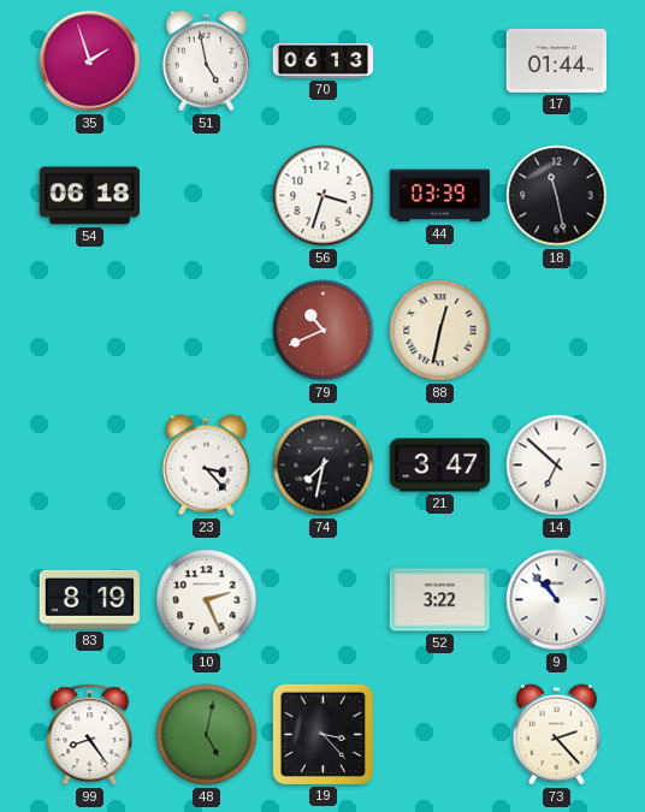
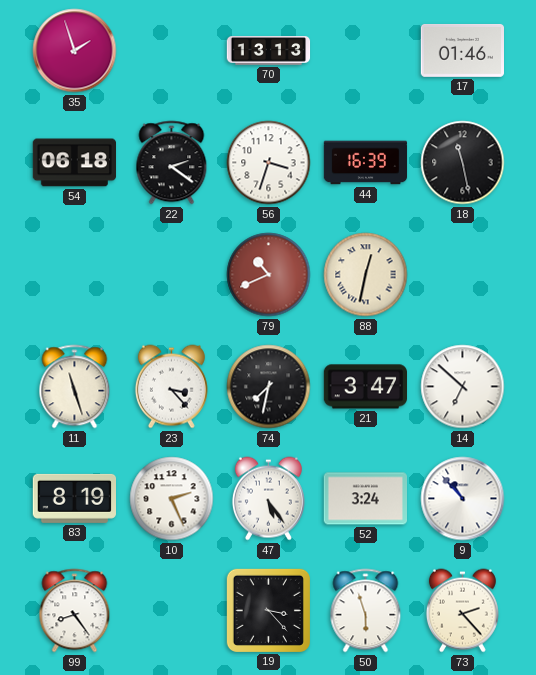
51: 4:58 -> none
70: 06:13 -> 13:13
17: 01:44 -> 01:46
22: none -> 2:21
44: 03:39 -> 16:39
11: none -> 11:27
47: none -> 5:24
52: 3:22 -> 3:24
48: 5:02 -> none
50: none -> 5:57
